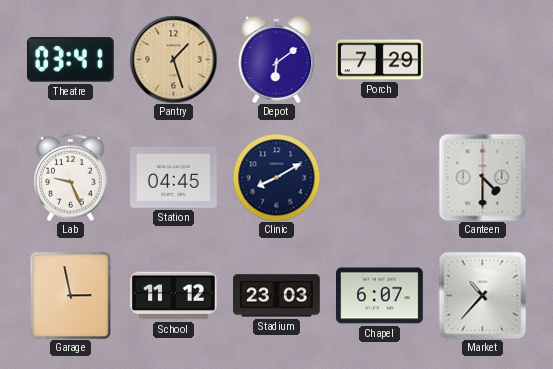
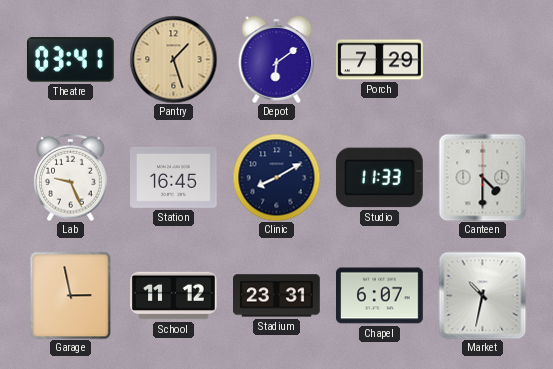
Station: 04:45 -> 16:45
Studio: none -> 11:33
Stadium: 23:03 -> 23:31
Market: 10:37 -> 10:32
